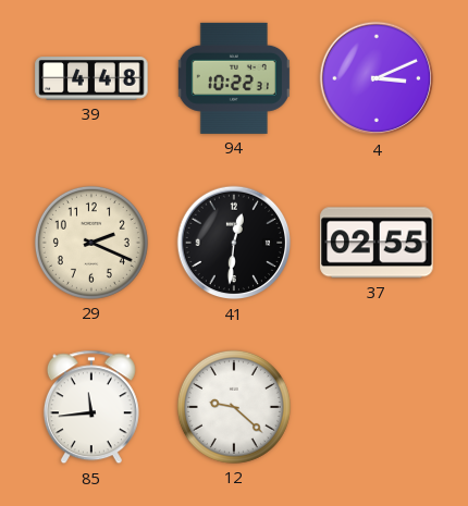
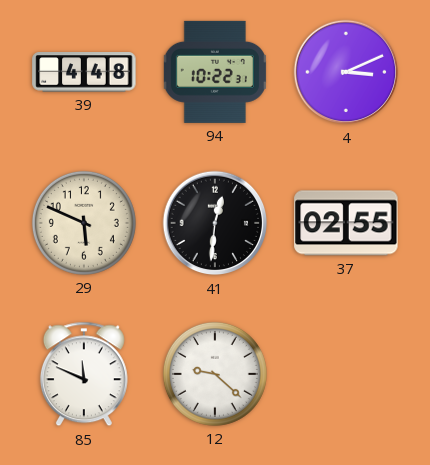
29: 2:19 -> 5:49
85: 11:44 -> 11:49
